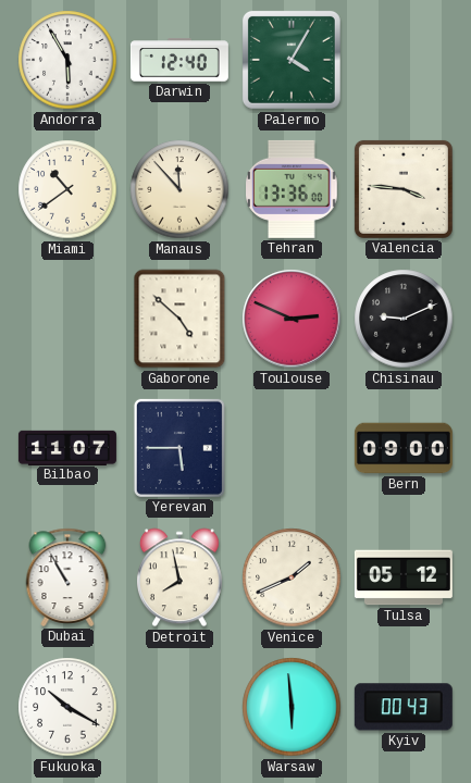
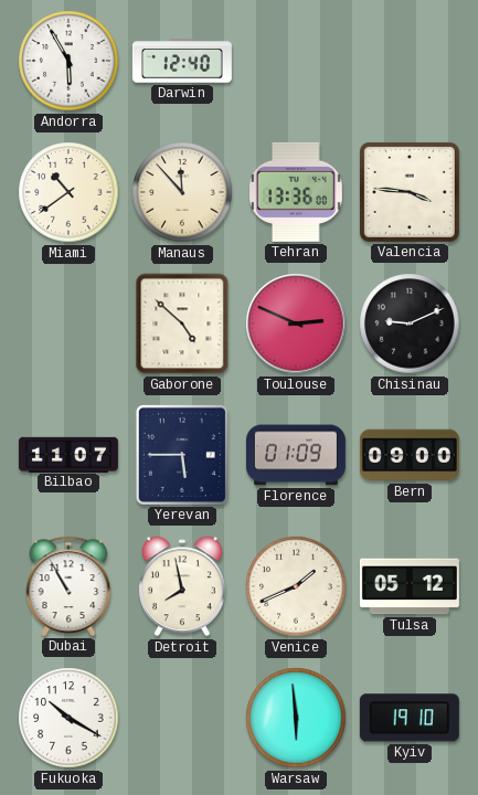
Palermo: 4:05 -> none
Florence: none -> 01:09
Kyiv: 00:43 -> 19:10
